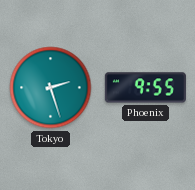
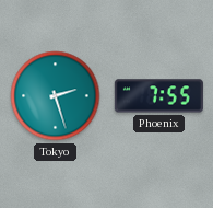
Phoenix: 9:55 -> 7:55
